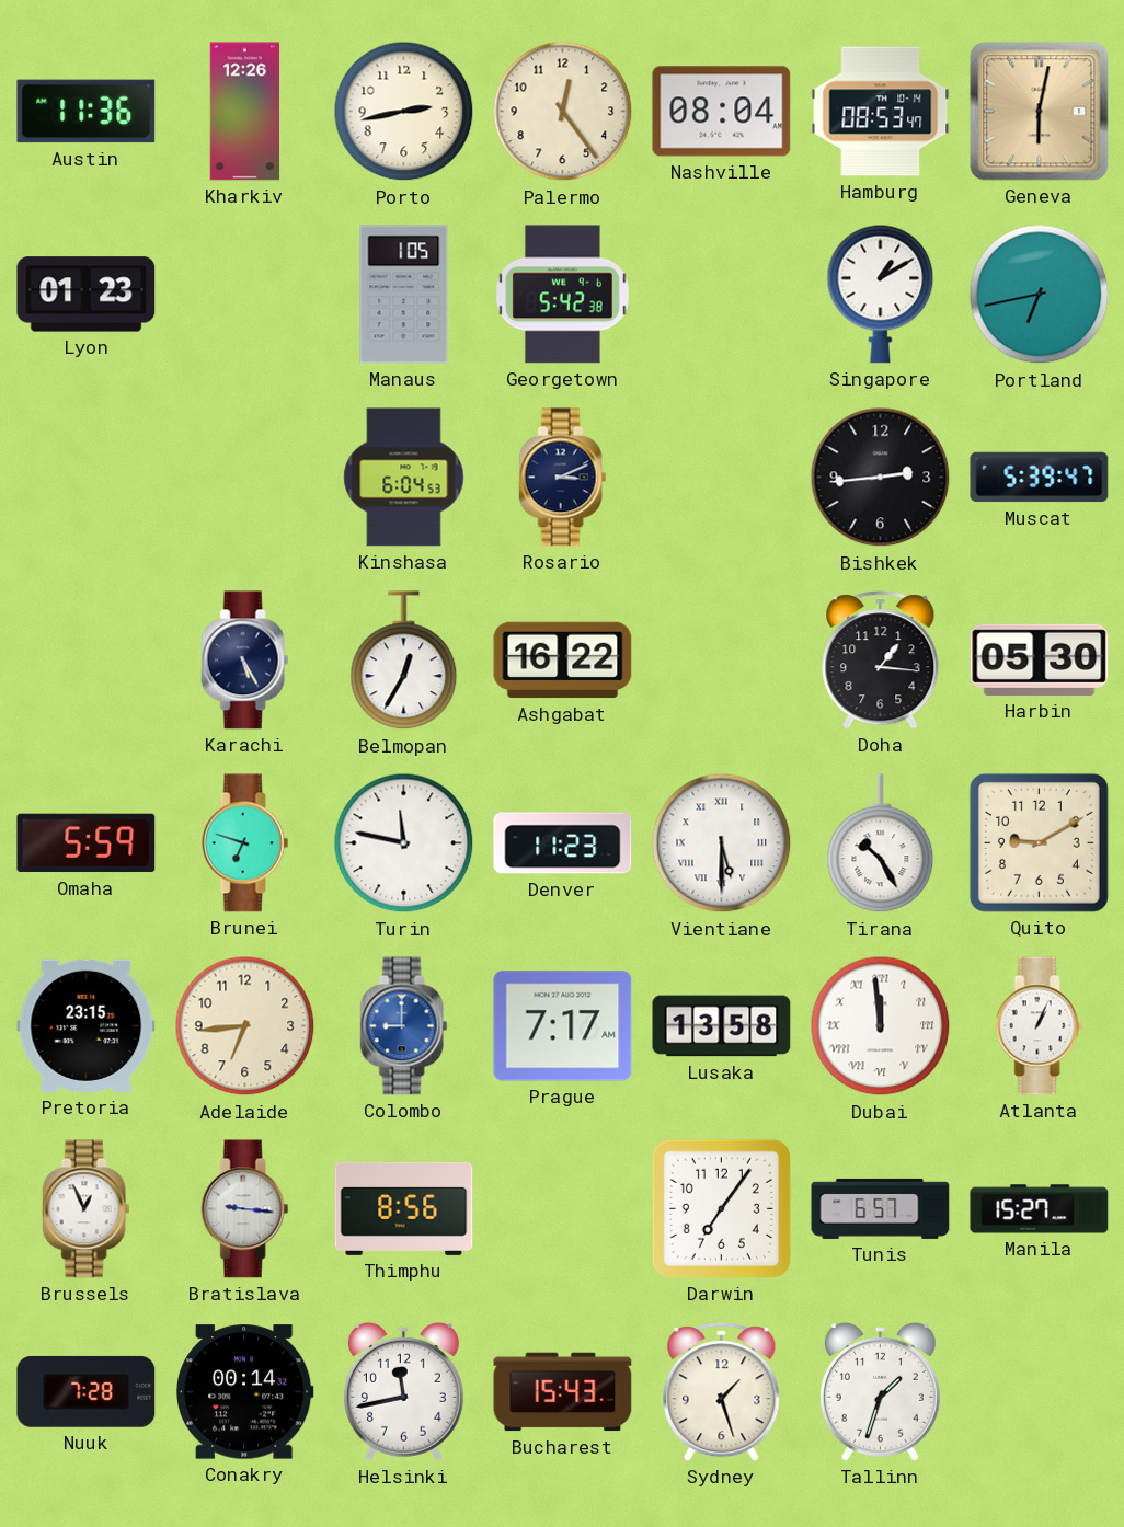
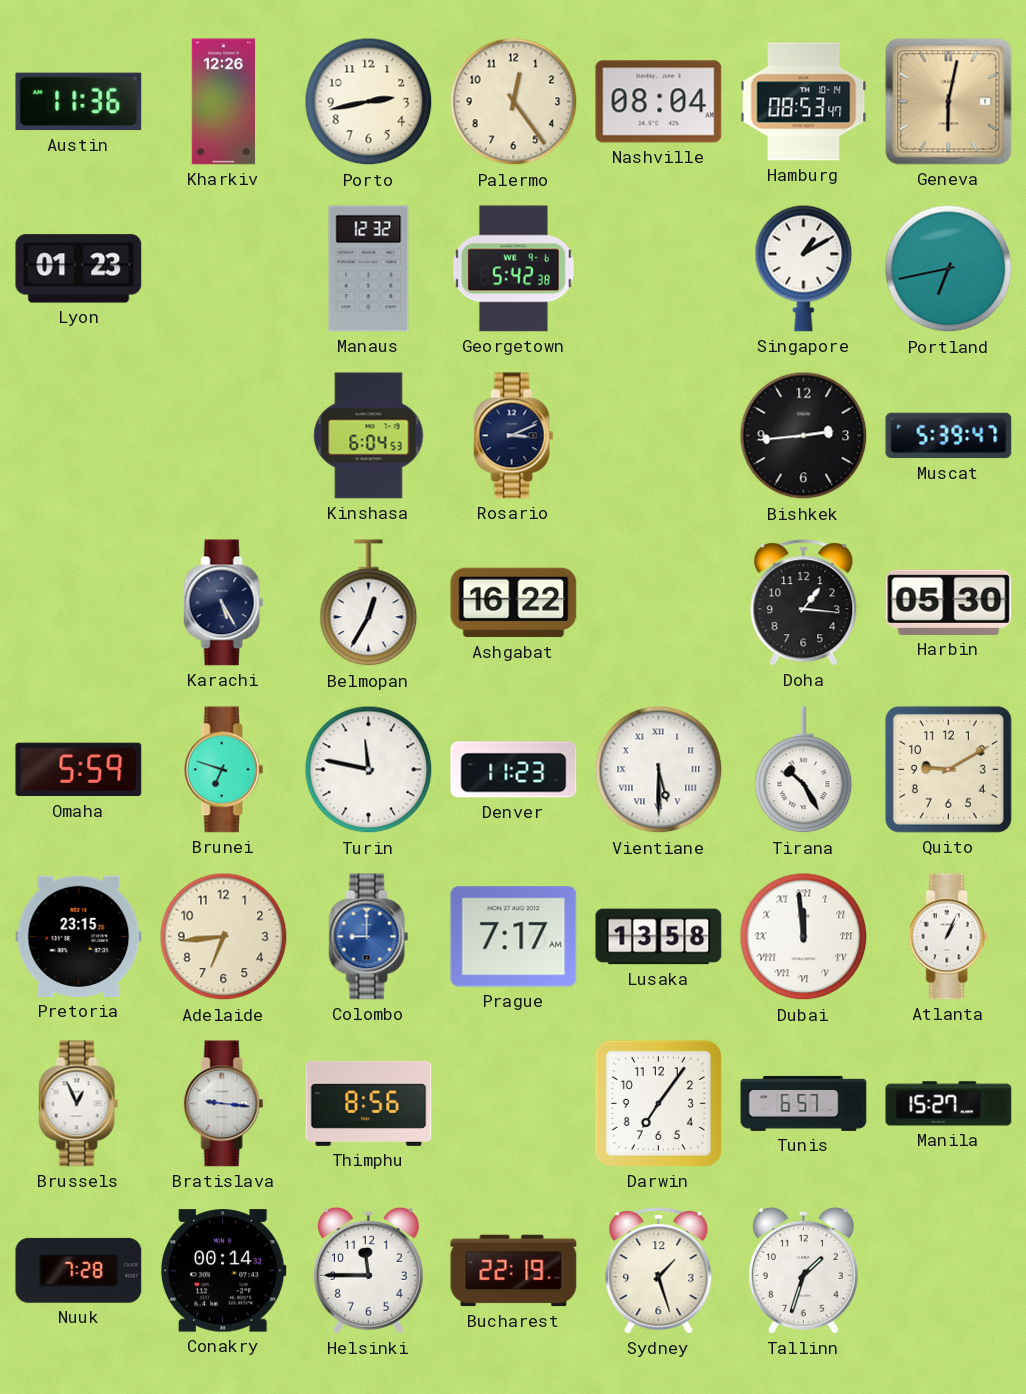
Manaus: 1:05 -> 12:32
Helsinki: 11:43 -> 11:45
Bucharest: 15:43 -> 22:19
